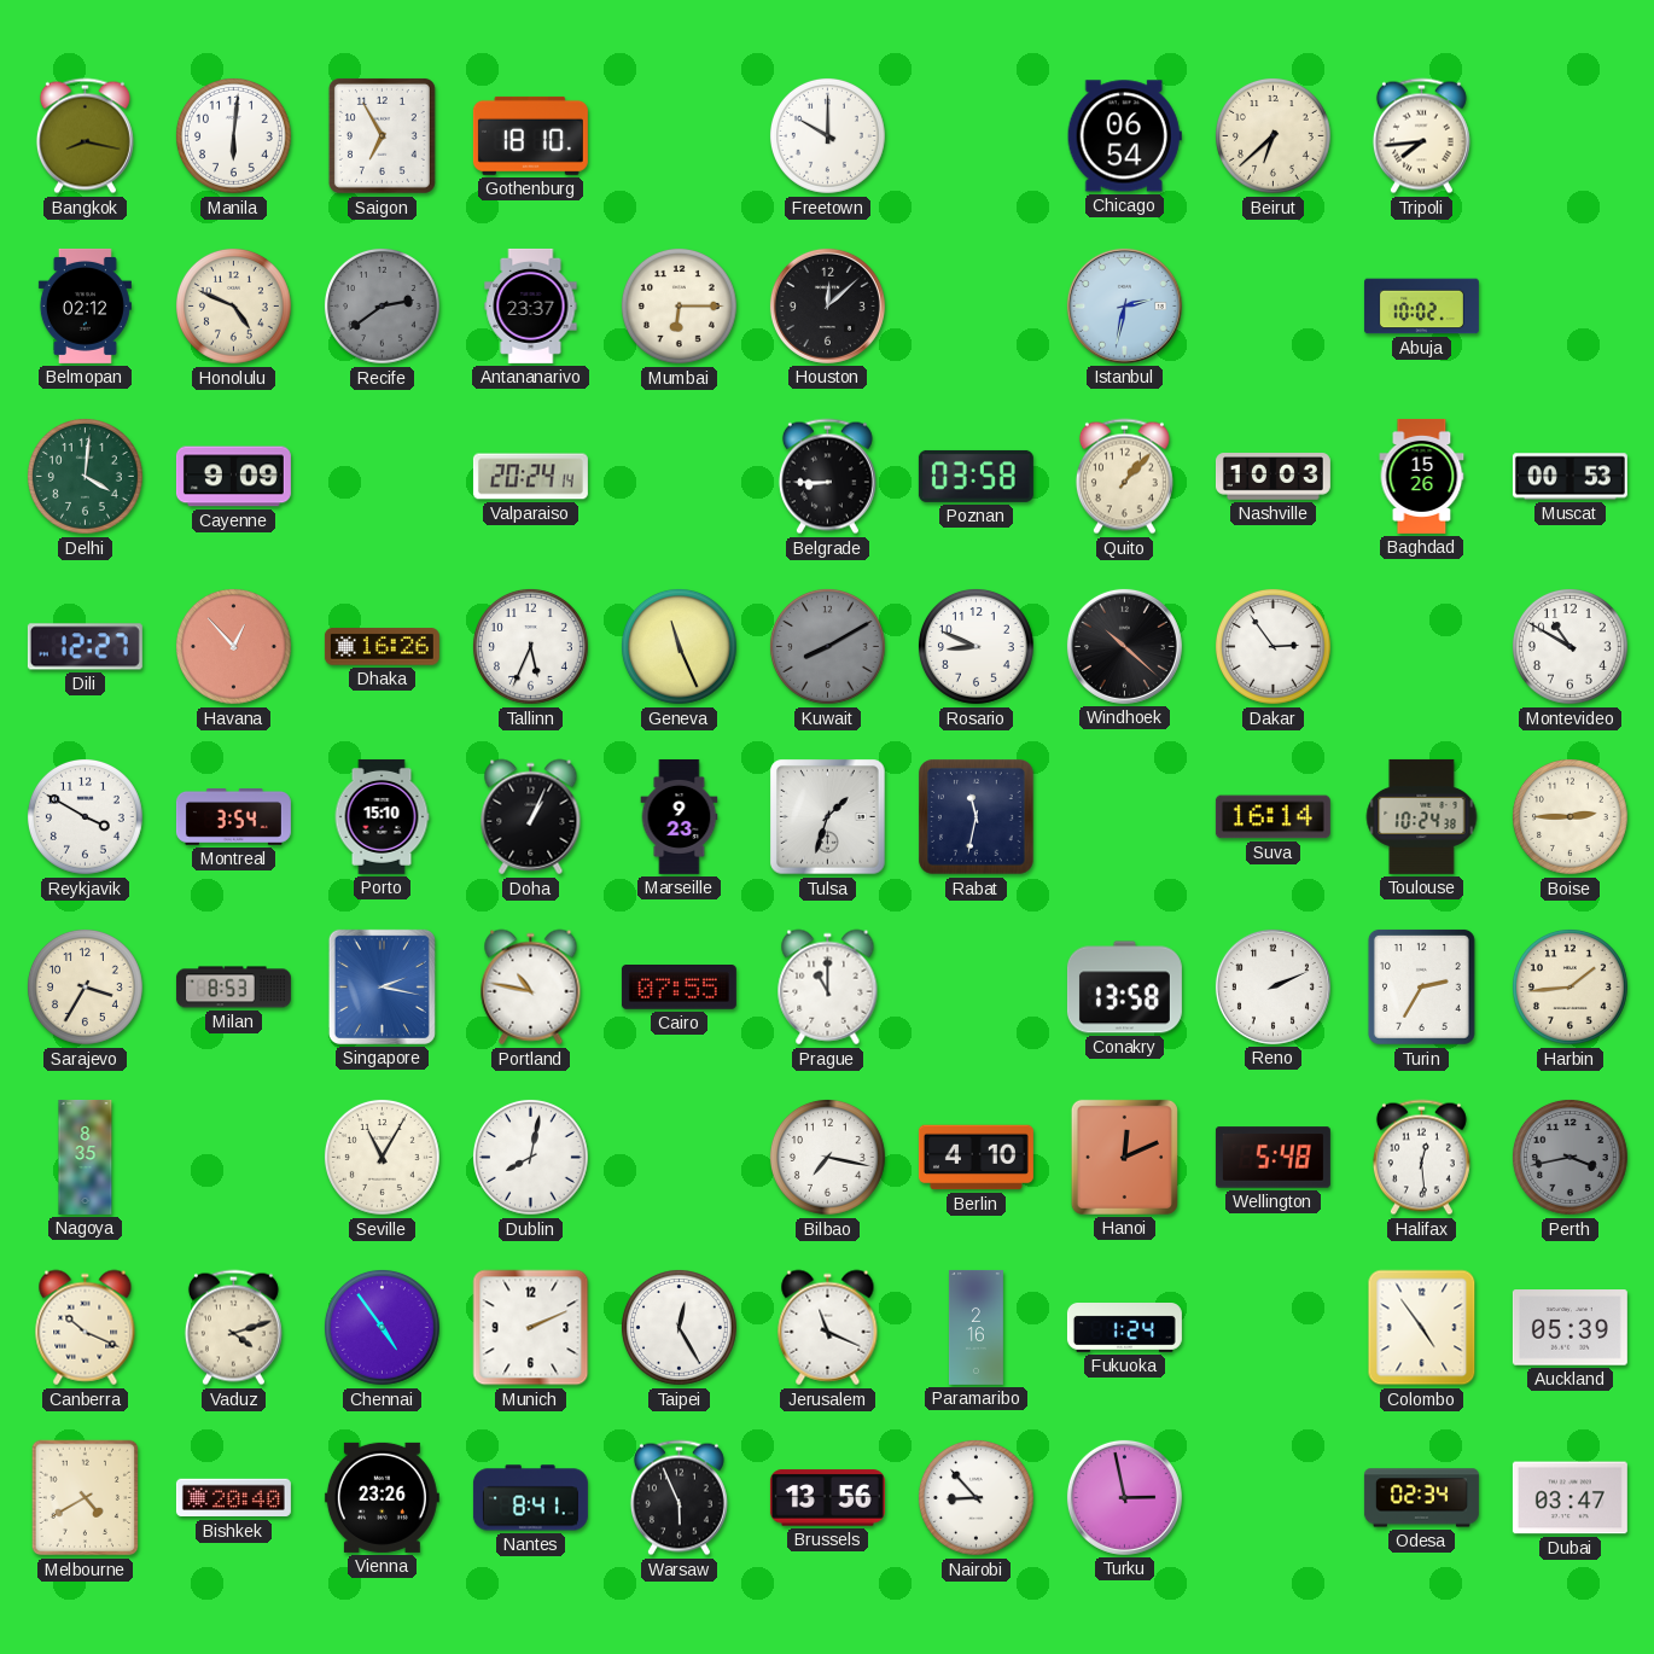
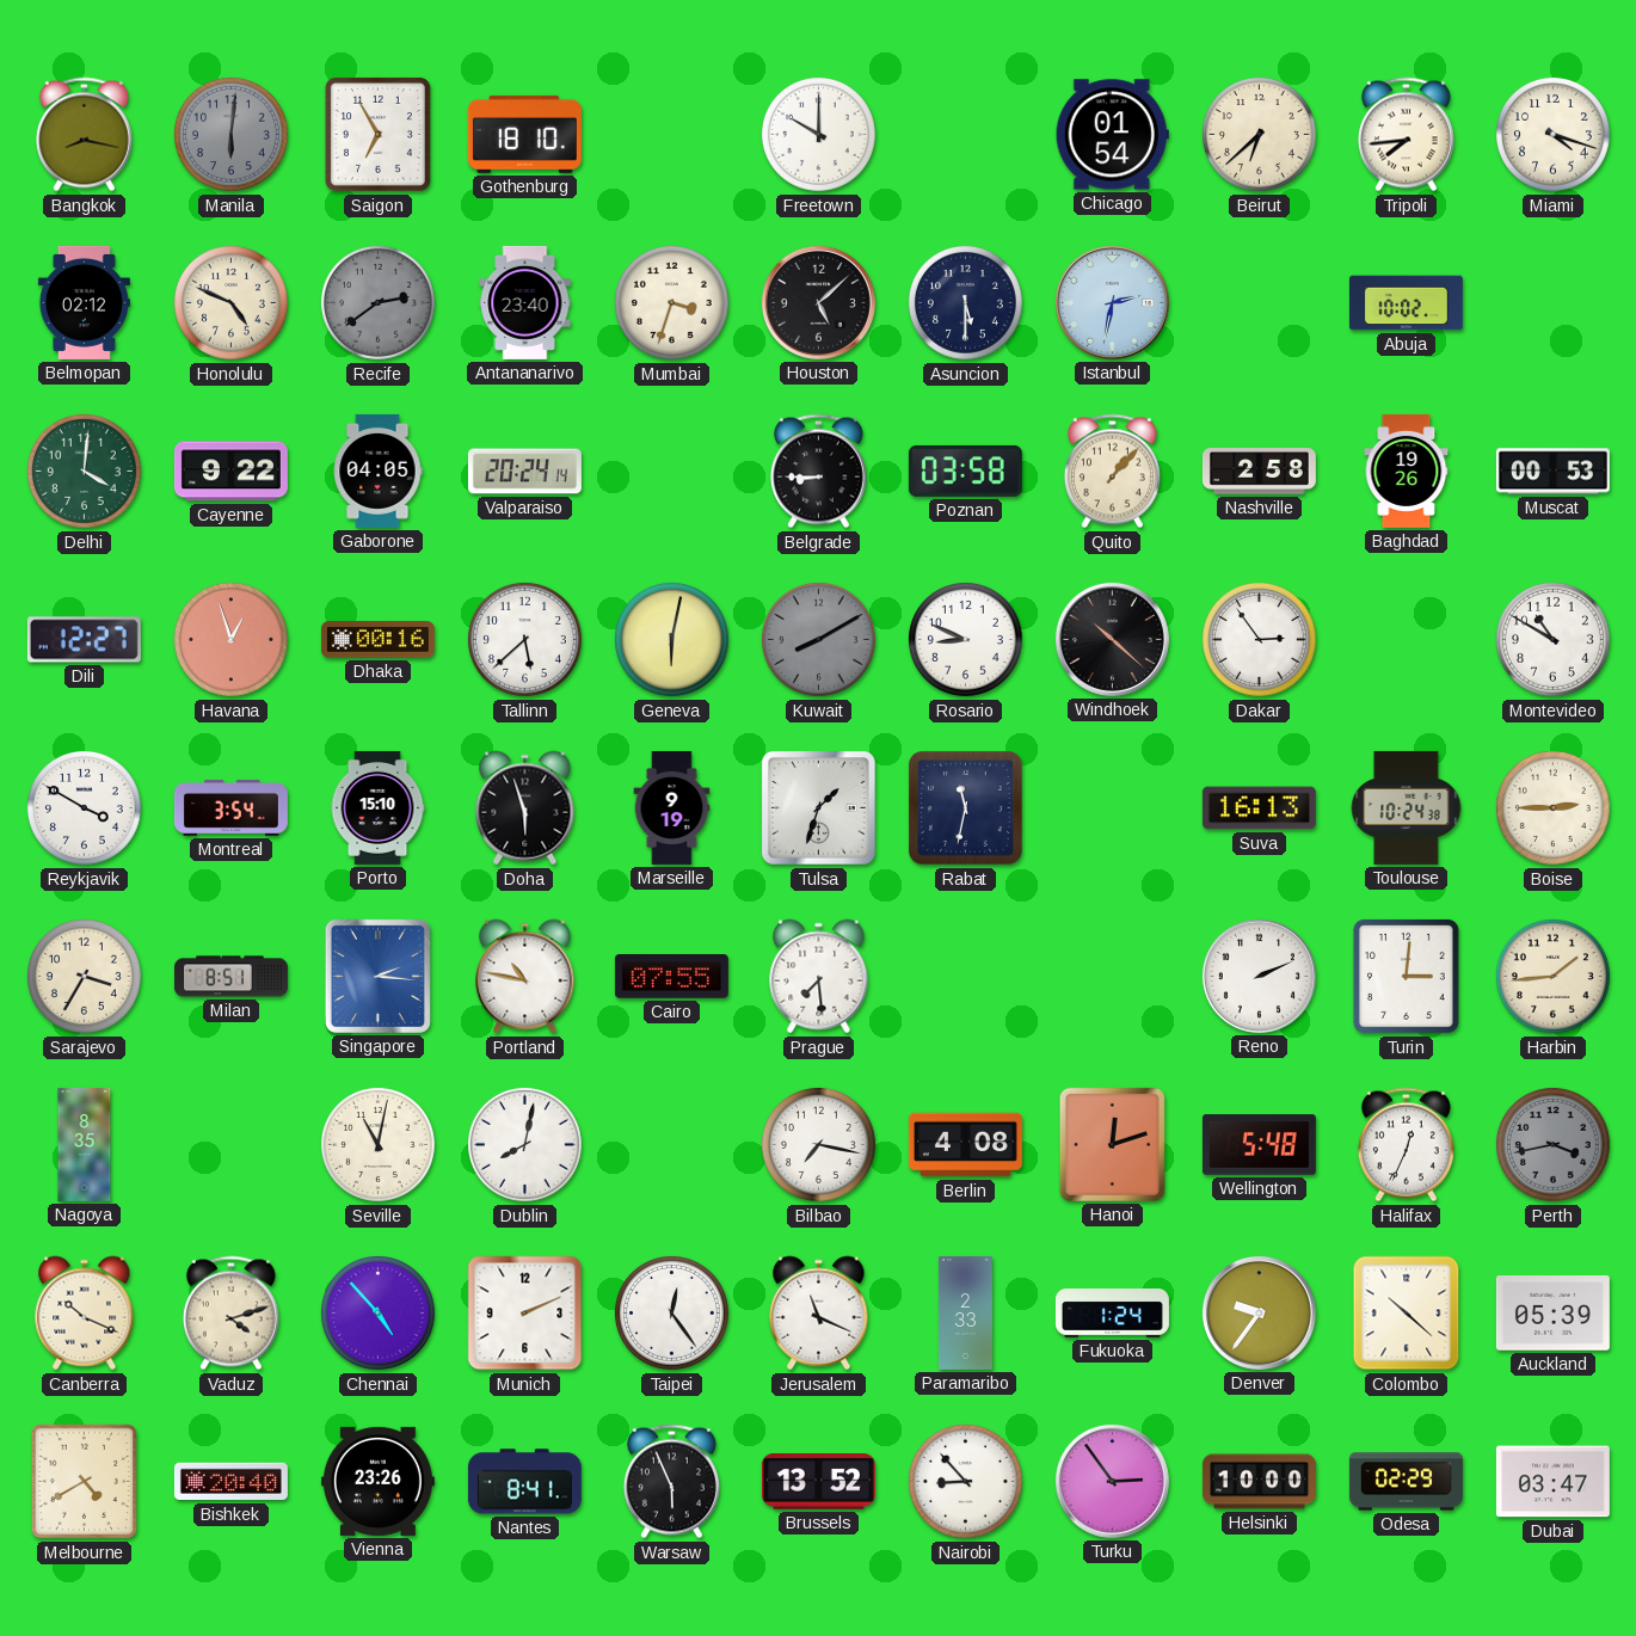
Manila dial: white -> grey
Chicago: 06:54 -> 01:54
Miami: none -> 4:18
Antananarivo: 23:37 -> 23:40
Mumbai: 6:15 -> 3:33
Houston: 12:08 -> 5:08
Asuncion: none -> 5:30
Cayenne: 9:09 -> 9:22
Gaborone: none -> 04:05
Nashville: 10:03 -> 2:58
Baghdad: 15:26 -> 19:26
Havana: 12:53 -> 12:57
Dhaka: 16:26 -> 00:16
Tallinn: 5:34 -> 5:38
Geneva: 11:26 -> 6:02
Doha: 1:04 -> 5:57
Marseille: 9:23 -> 9:19
Suva: 16:14 -> 16:13
Milan: 8:53 -> 8:51
Singapore: 2:17 -> 2:16
Prague: 11:00 -> 7:29
Conakry: 13:58 -> none
Turin: 2:35 -> 3:01
Seville: 11:05 -> 11:02
Berlin: 4:10 -> 4:08
Hanoi: 12:11 -> 12:12
Halifax: 12:29 -> 12:34
Chennai: 4:54 -> 4:53
Taipei: 12:25 -> 12:24
Paramaribo: 2:16 -> 2:33
Denver: none -> 9:36
Colombo: 4:54 -> 10:22
Brussels: 13:56 -> 13:52
Turku: 2:58 -> 2:54
Helsinki: none -> 10:00
Odesa: 02:34 -> 02:29
